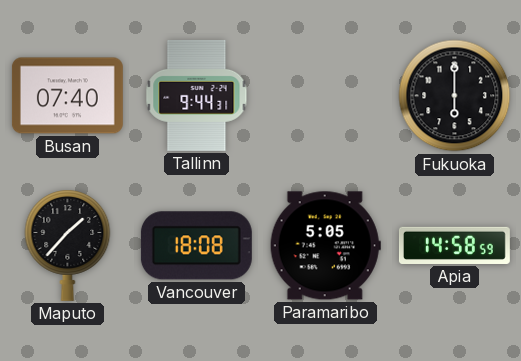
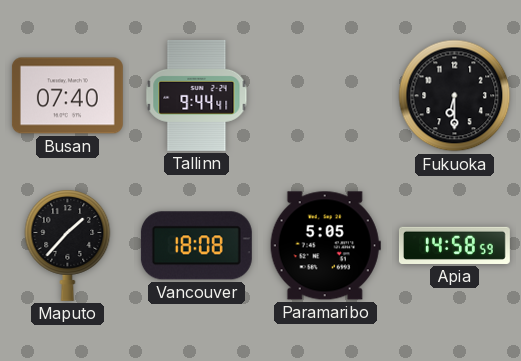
Tallinn: 9:44:31 -> 9:44:41
Fukuoka: 6:00 -> 6:30
